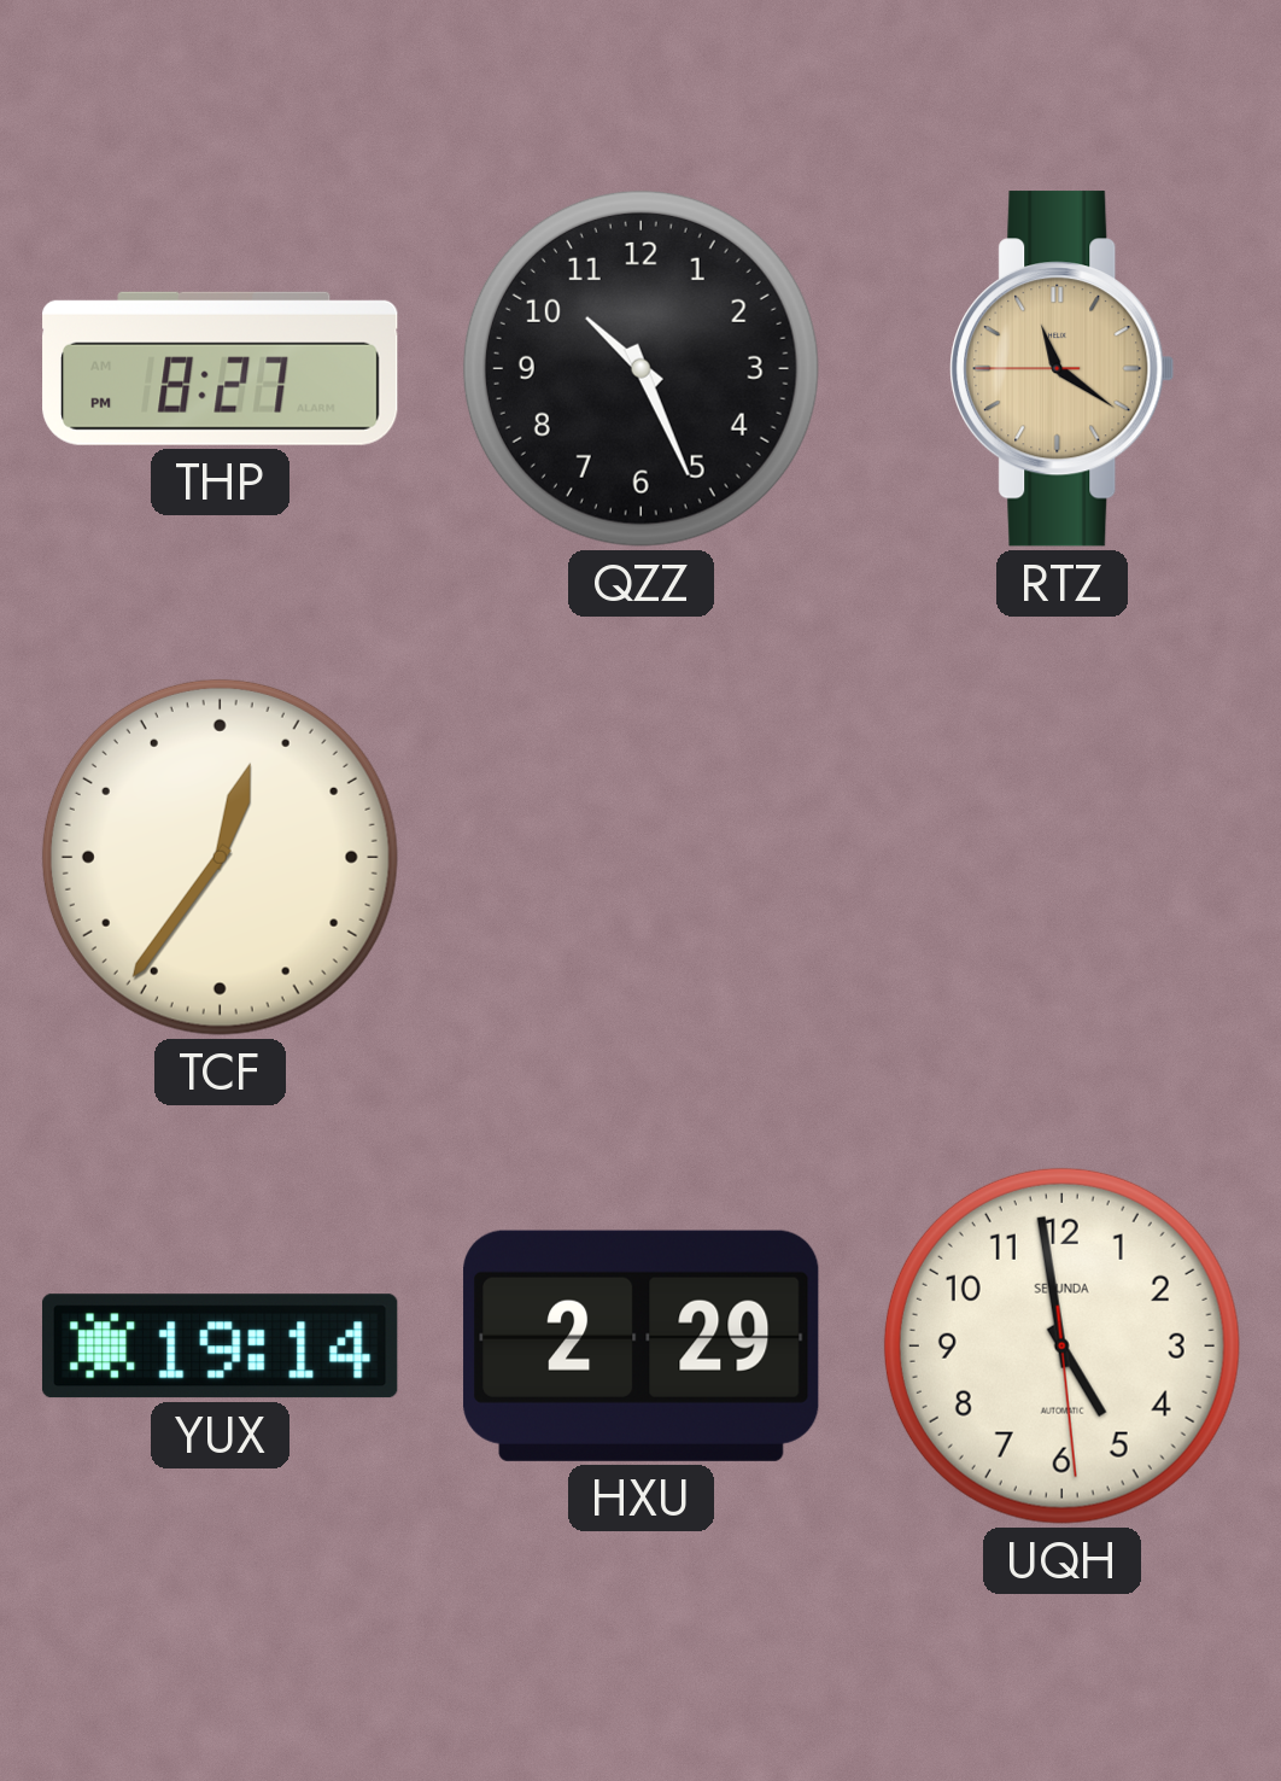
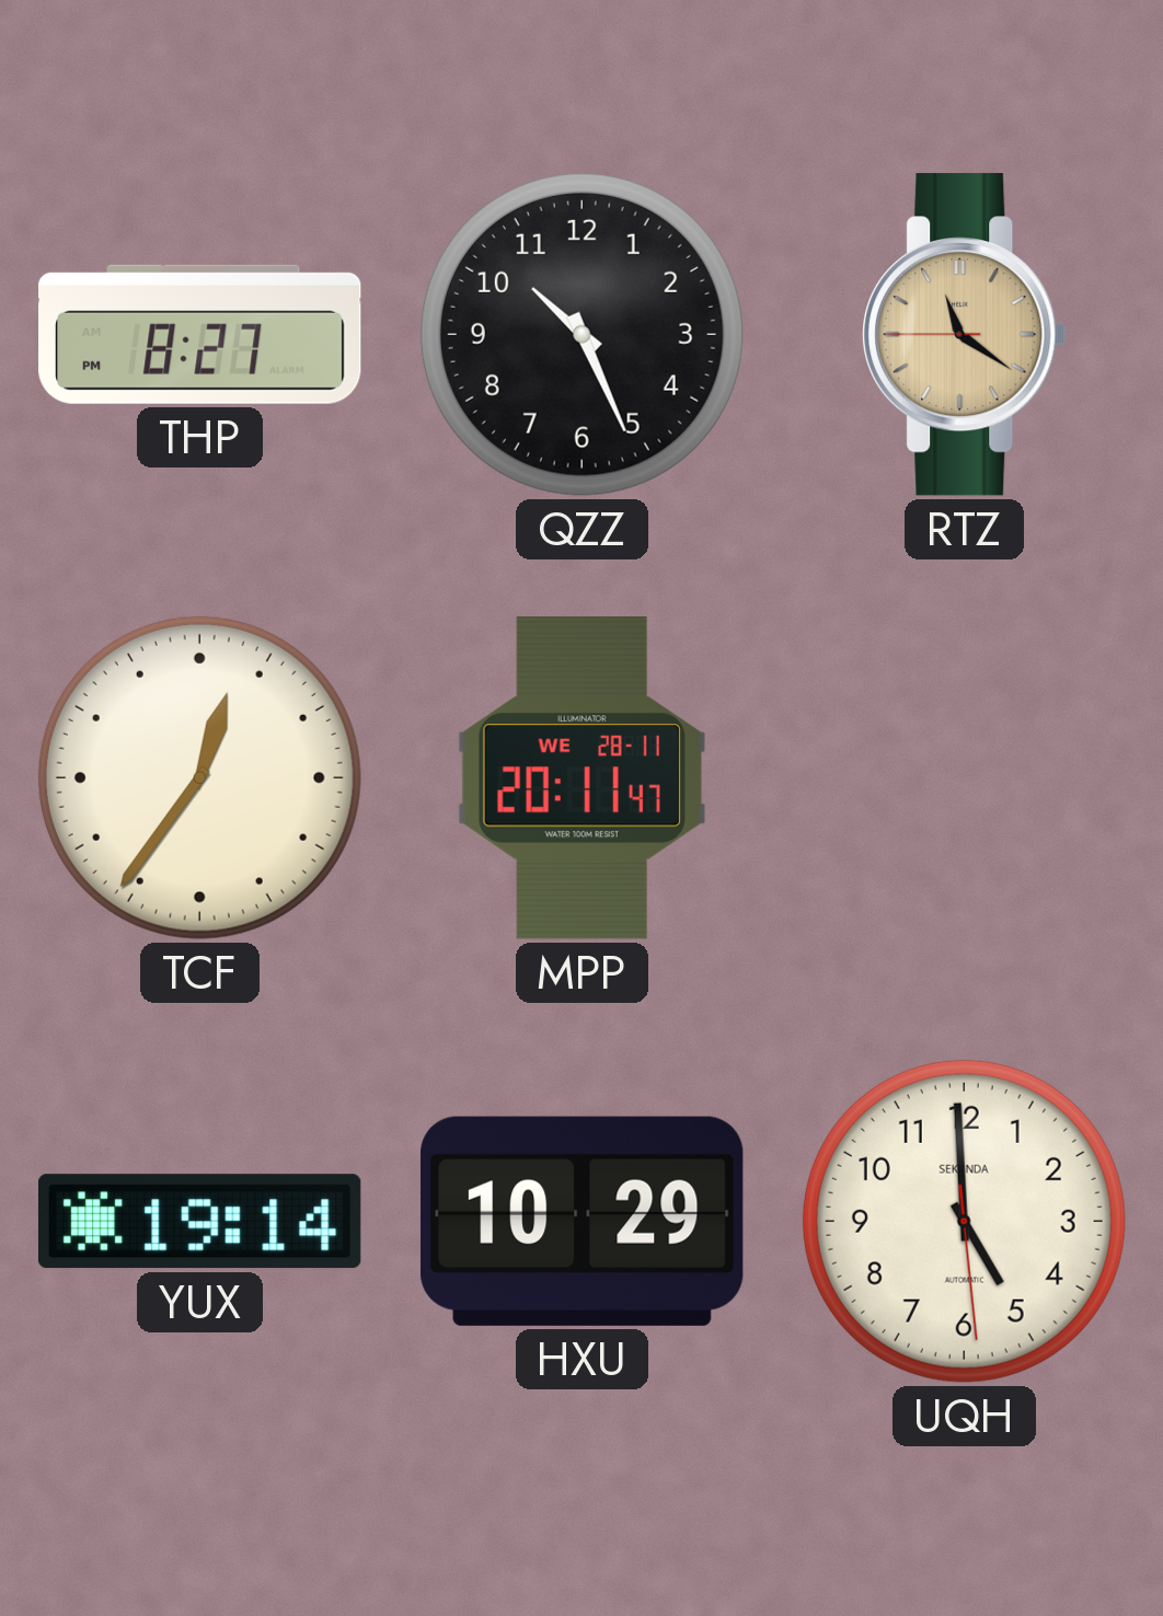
MPP: none -> 20:11
HXU: 2:29 -> 10:29
UQH: 4:58 -> 4:59
